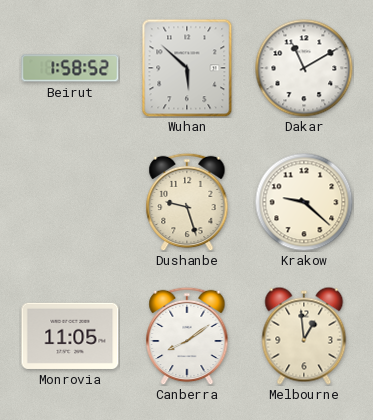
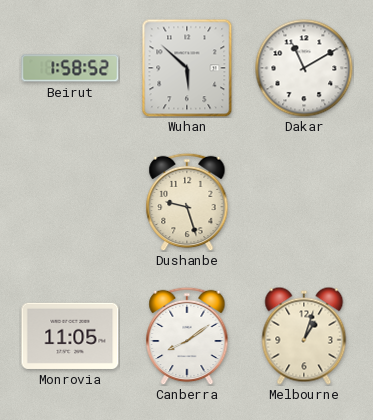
Krakow: 9:22 -> none
Melbourne: 12:59 -> 1:03
